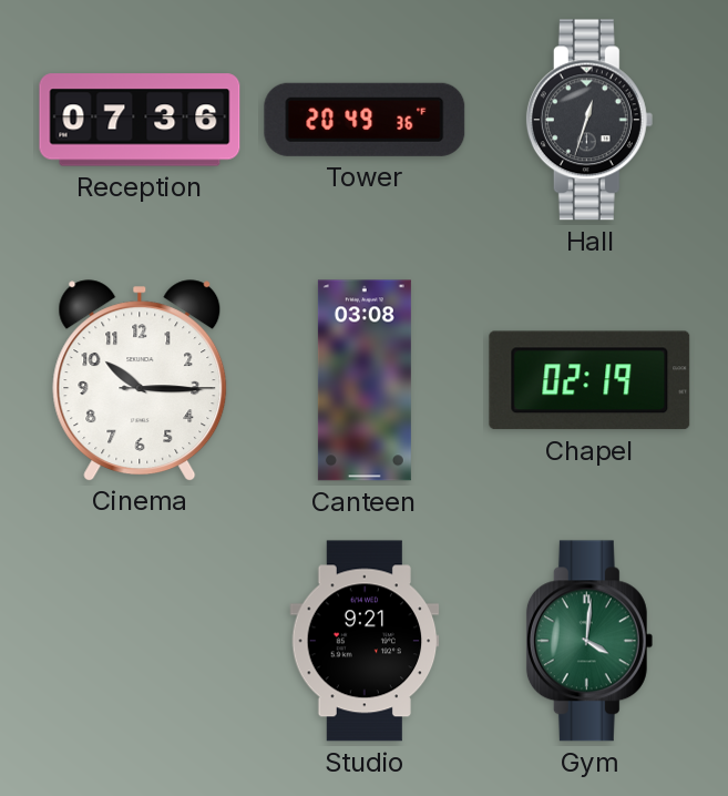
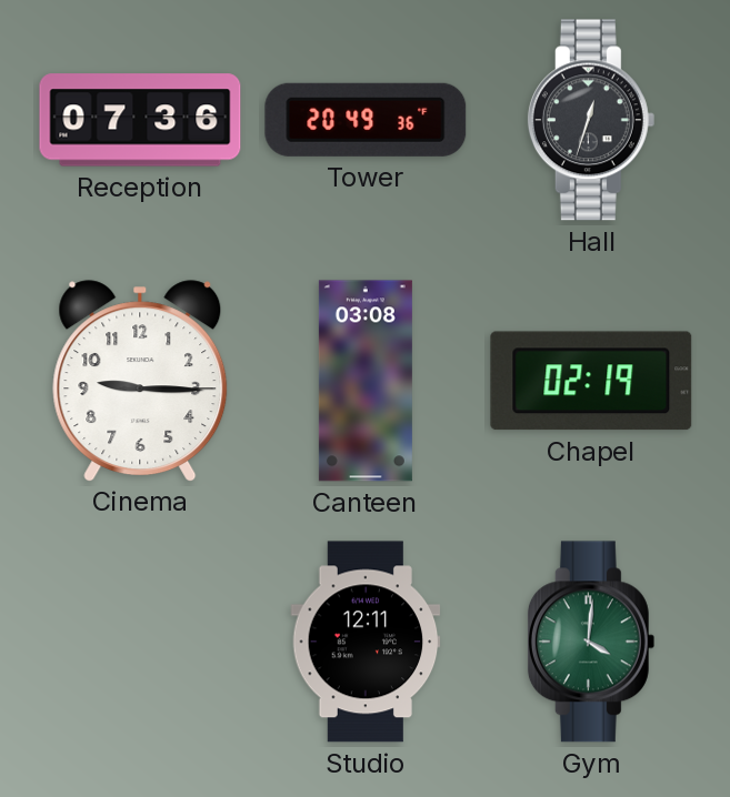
Cinema: 10:15 -> 9:15
Studio: 9:21 -> 12:11
